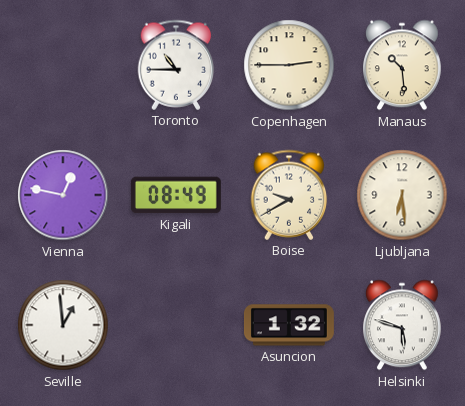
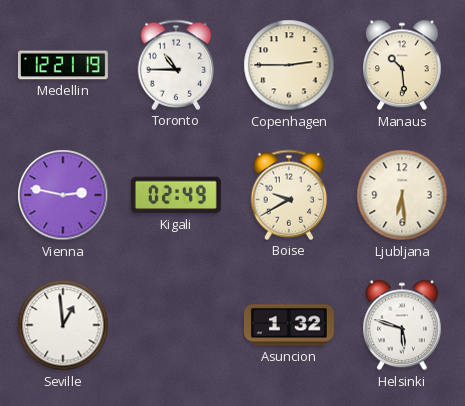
Medellin: none -> 12:21
Vienna: 12:47 -> 2:47
Kigali: 08:49 -> 02:49
